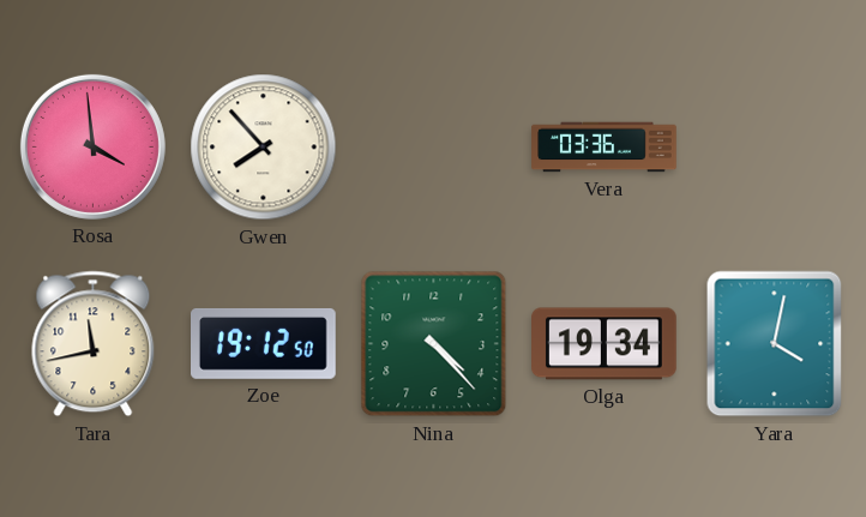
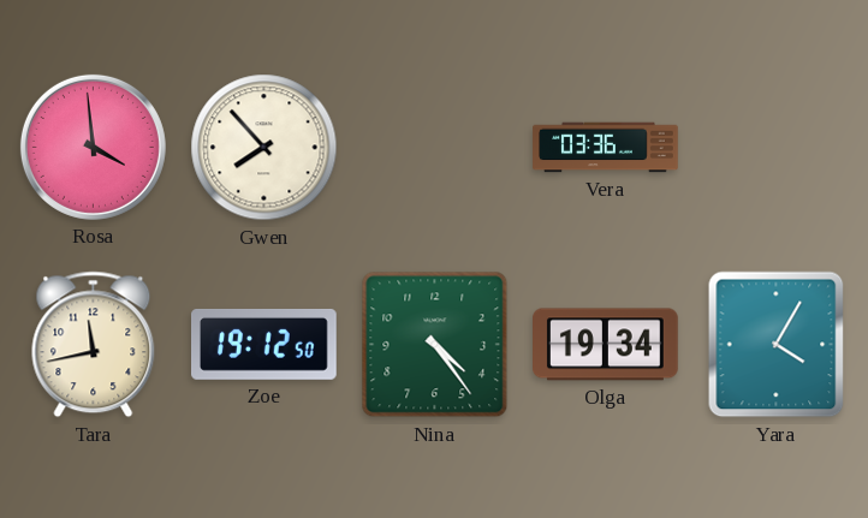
Nina: 4:23 -> 4:24
Yara: 4:02 -> 4:05
